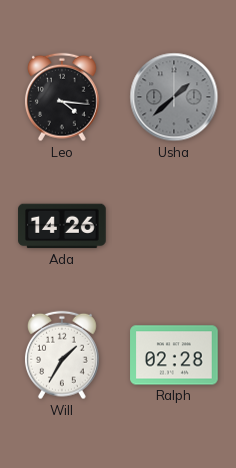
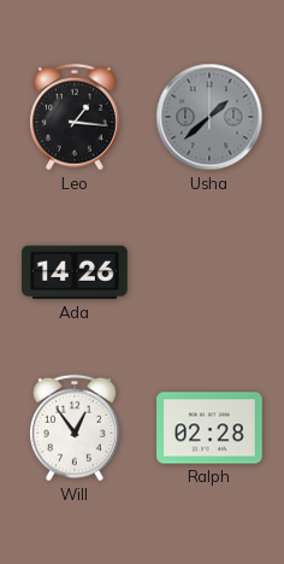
Leo: 4:16 -> 1:16
Will: 1:35 -> 12:54
